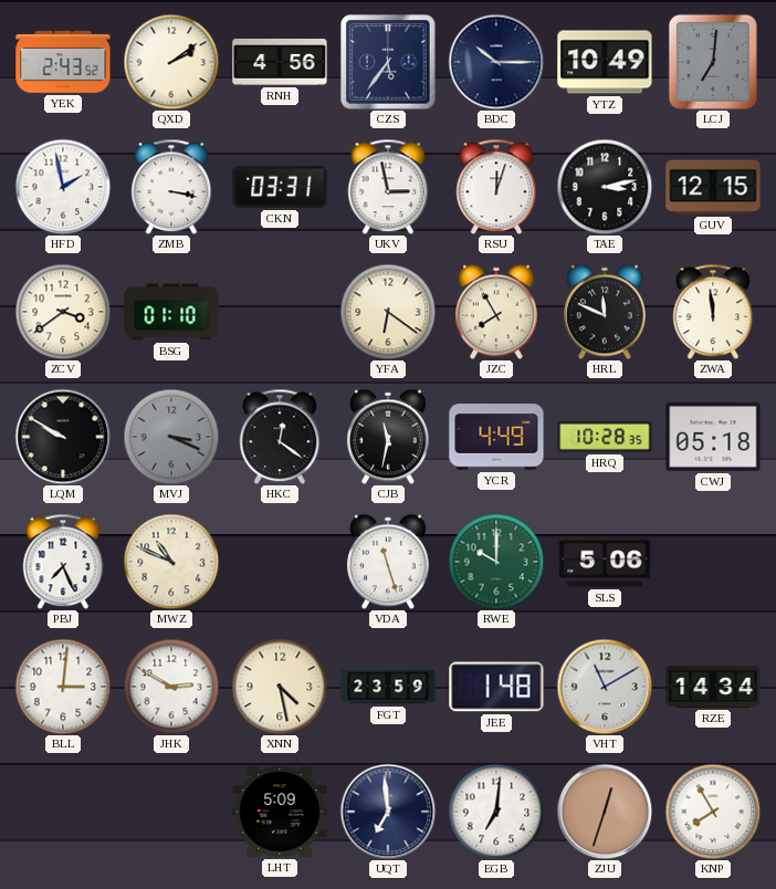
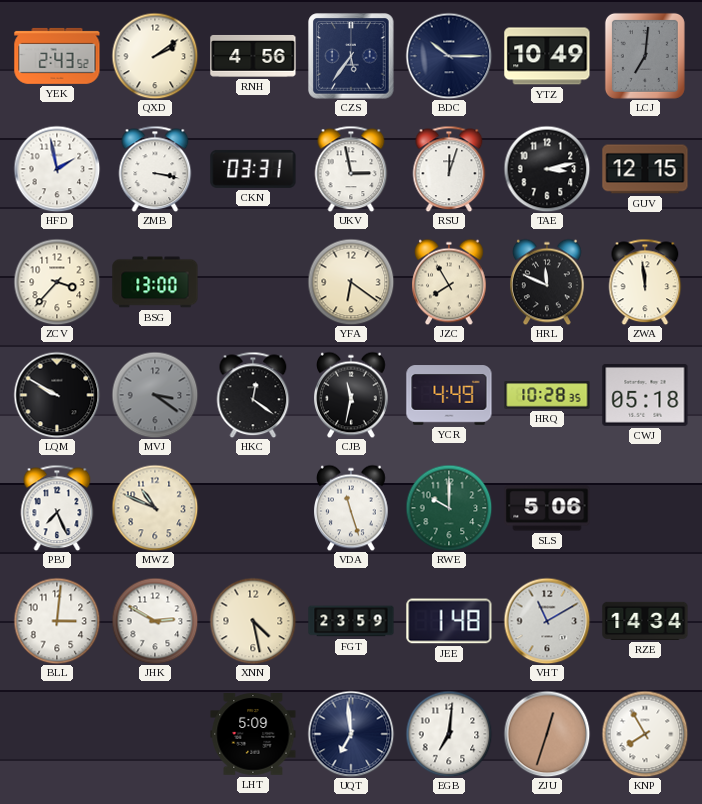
ZCV: 3:39 -> 3:37
BSG: 01:10 -> 13:00
MVJ: 3:19 -> 3:21
